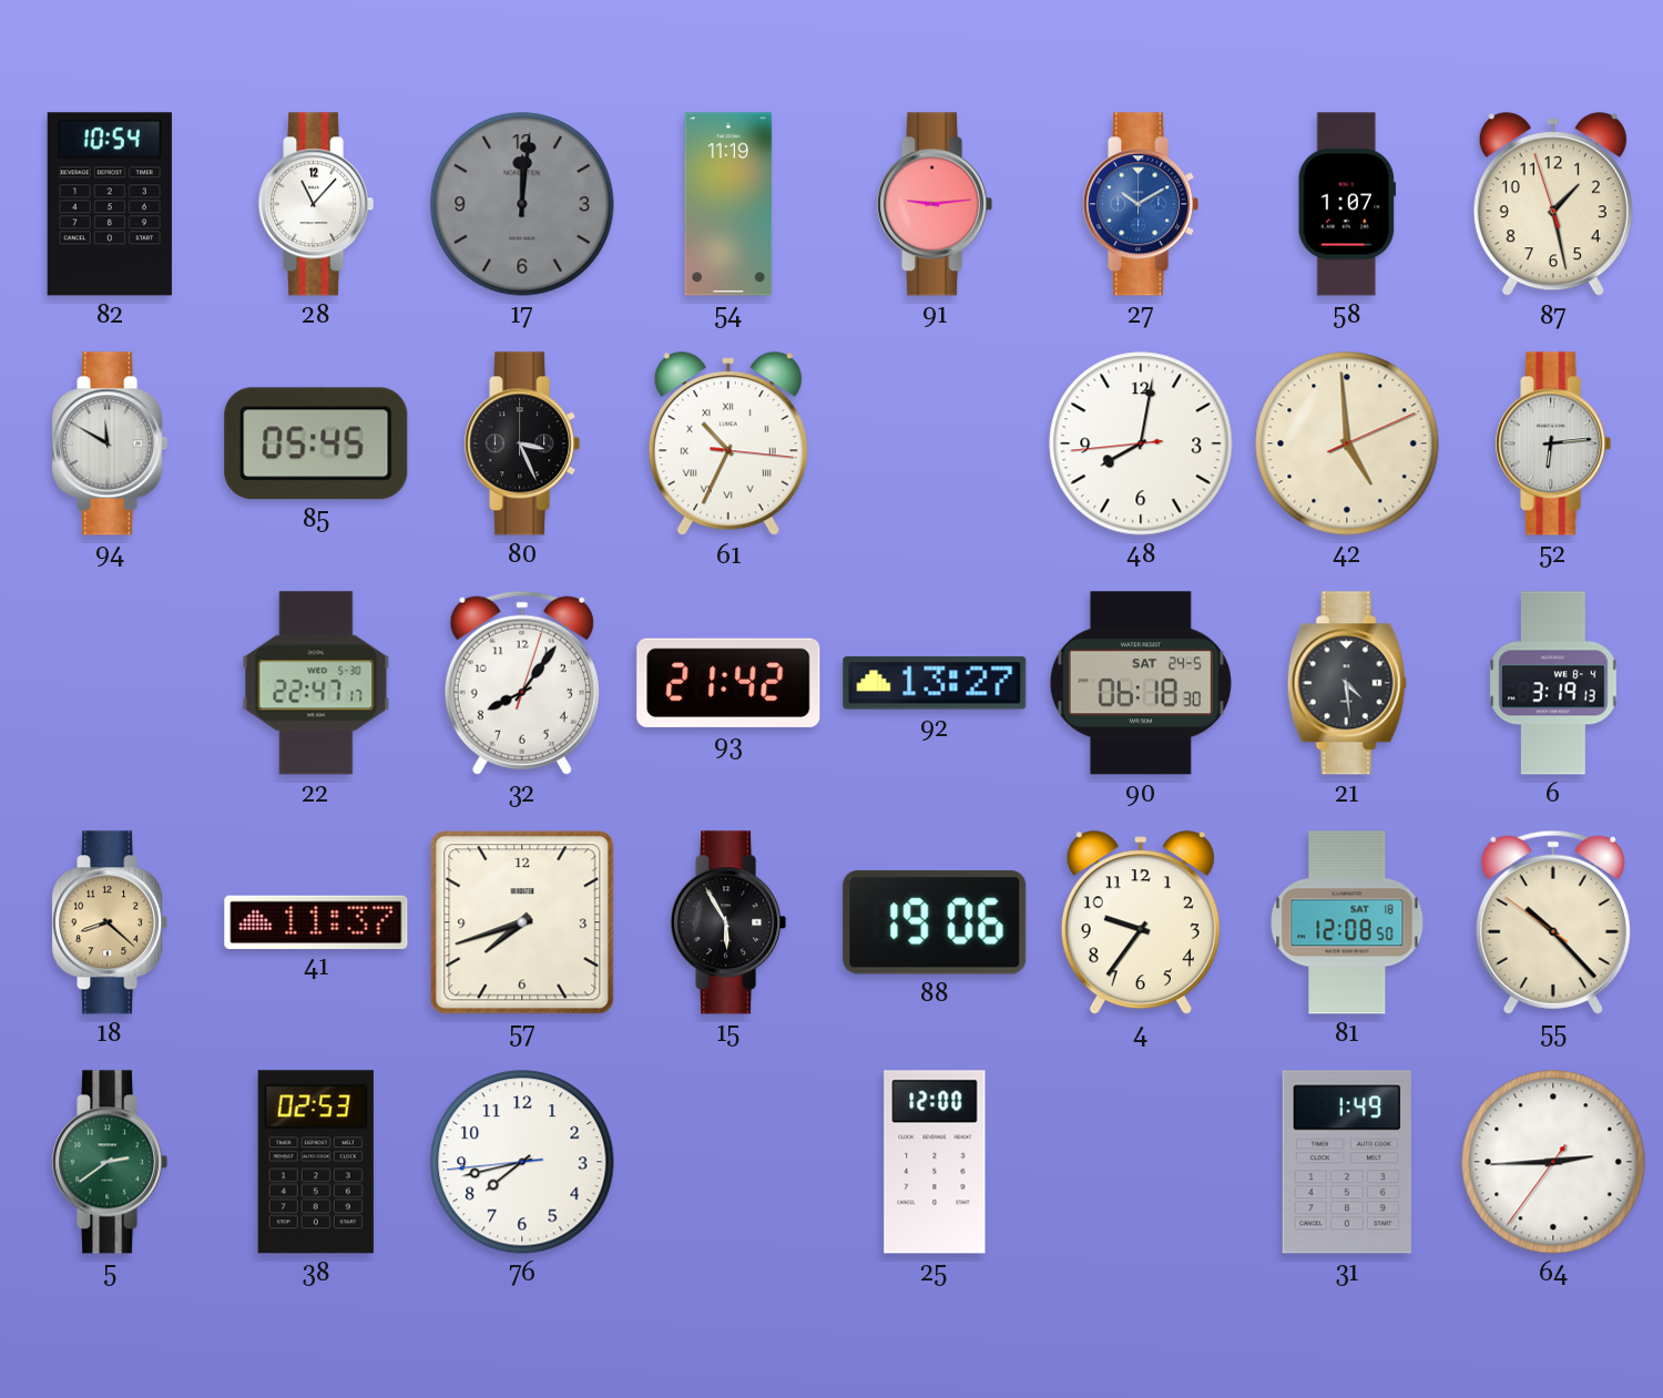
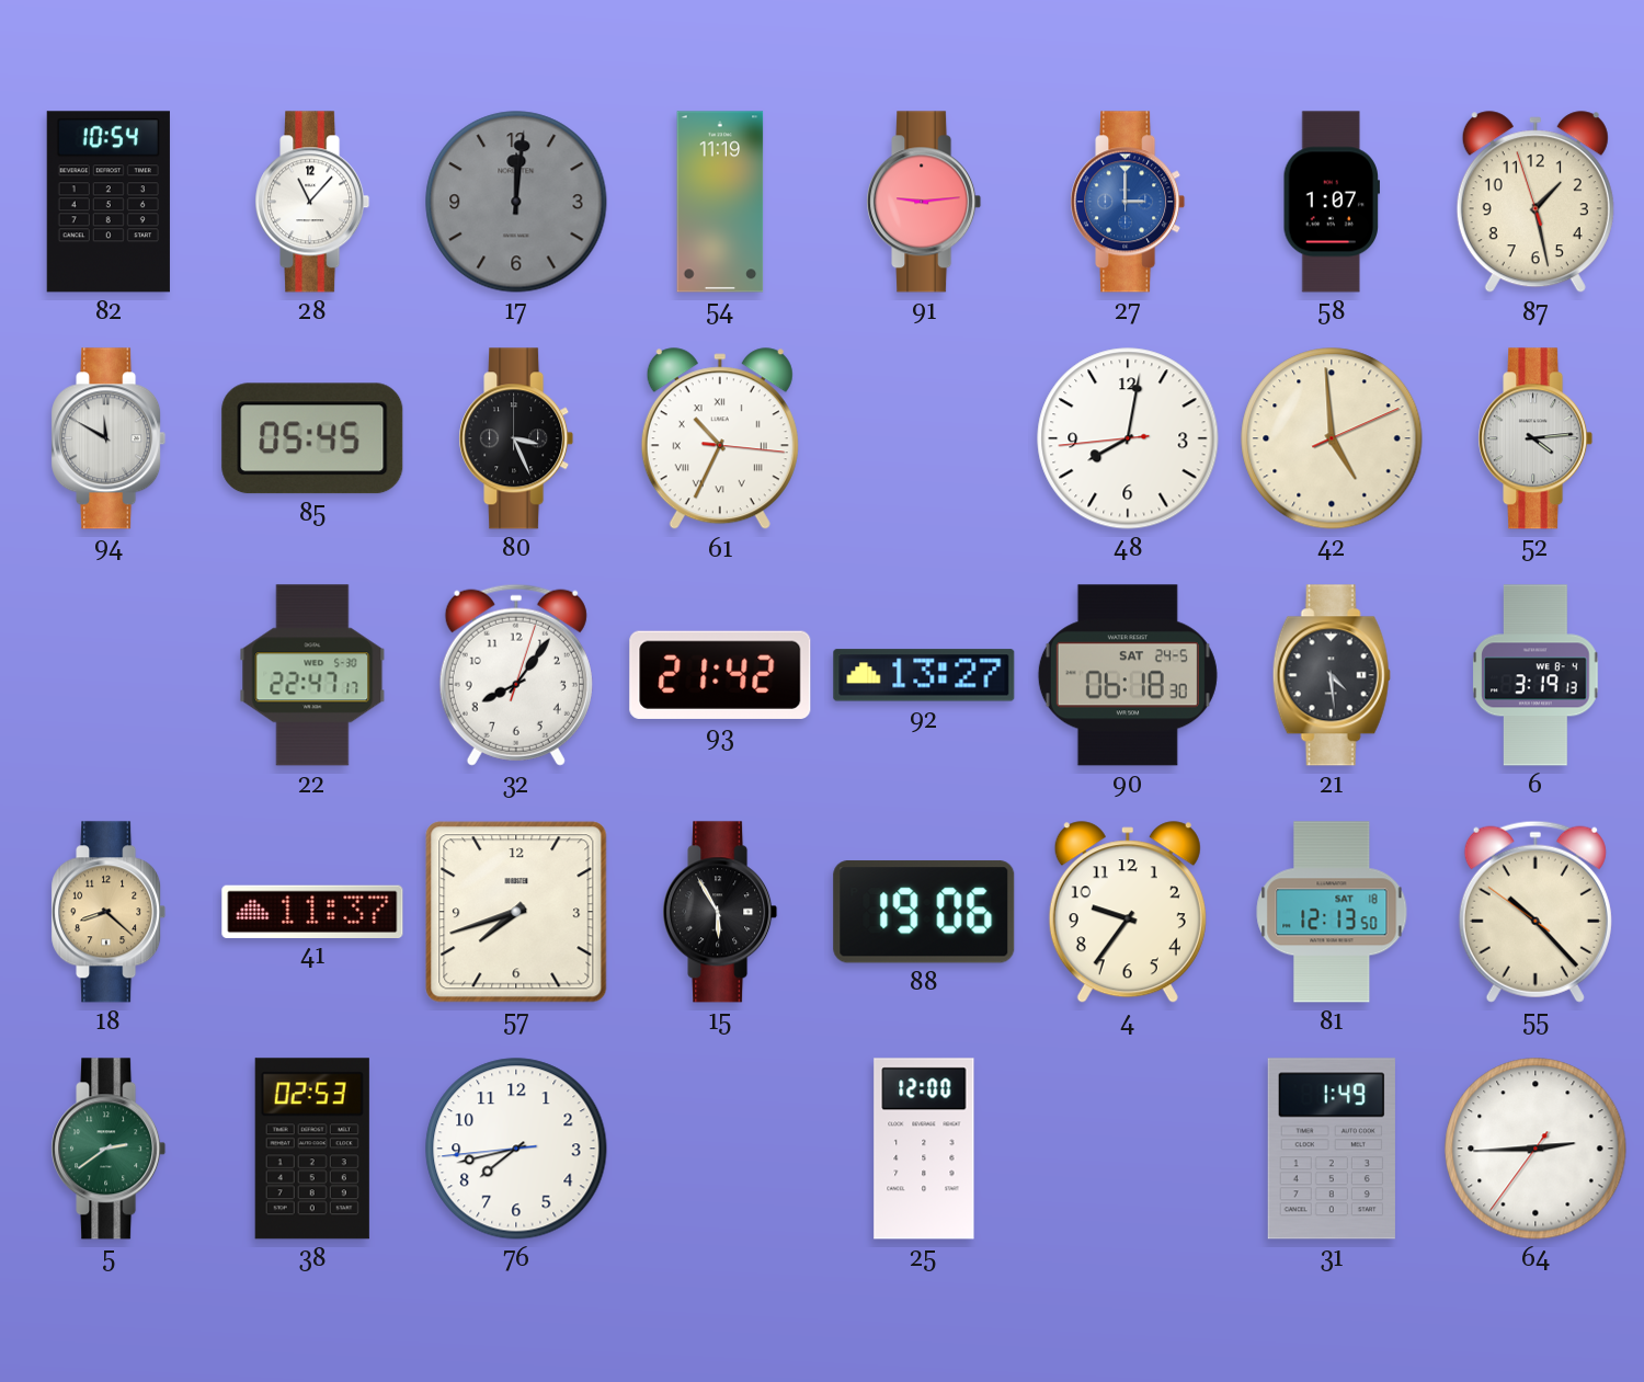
27: 10:10 -> 3:00
52: 6:14 -> 4:14
81: 12:08 -> 12:13
